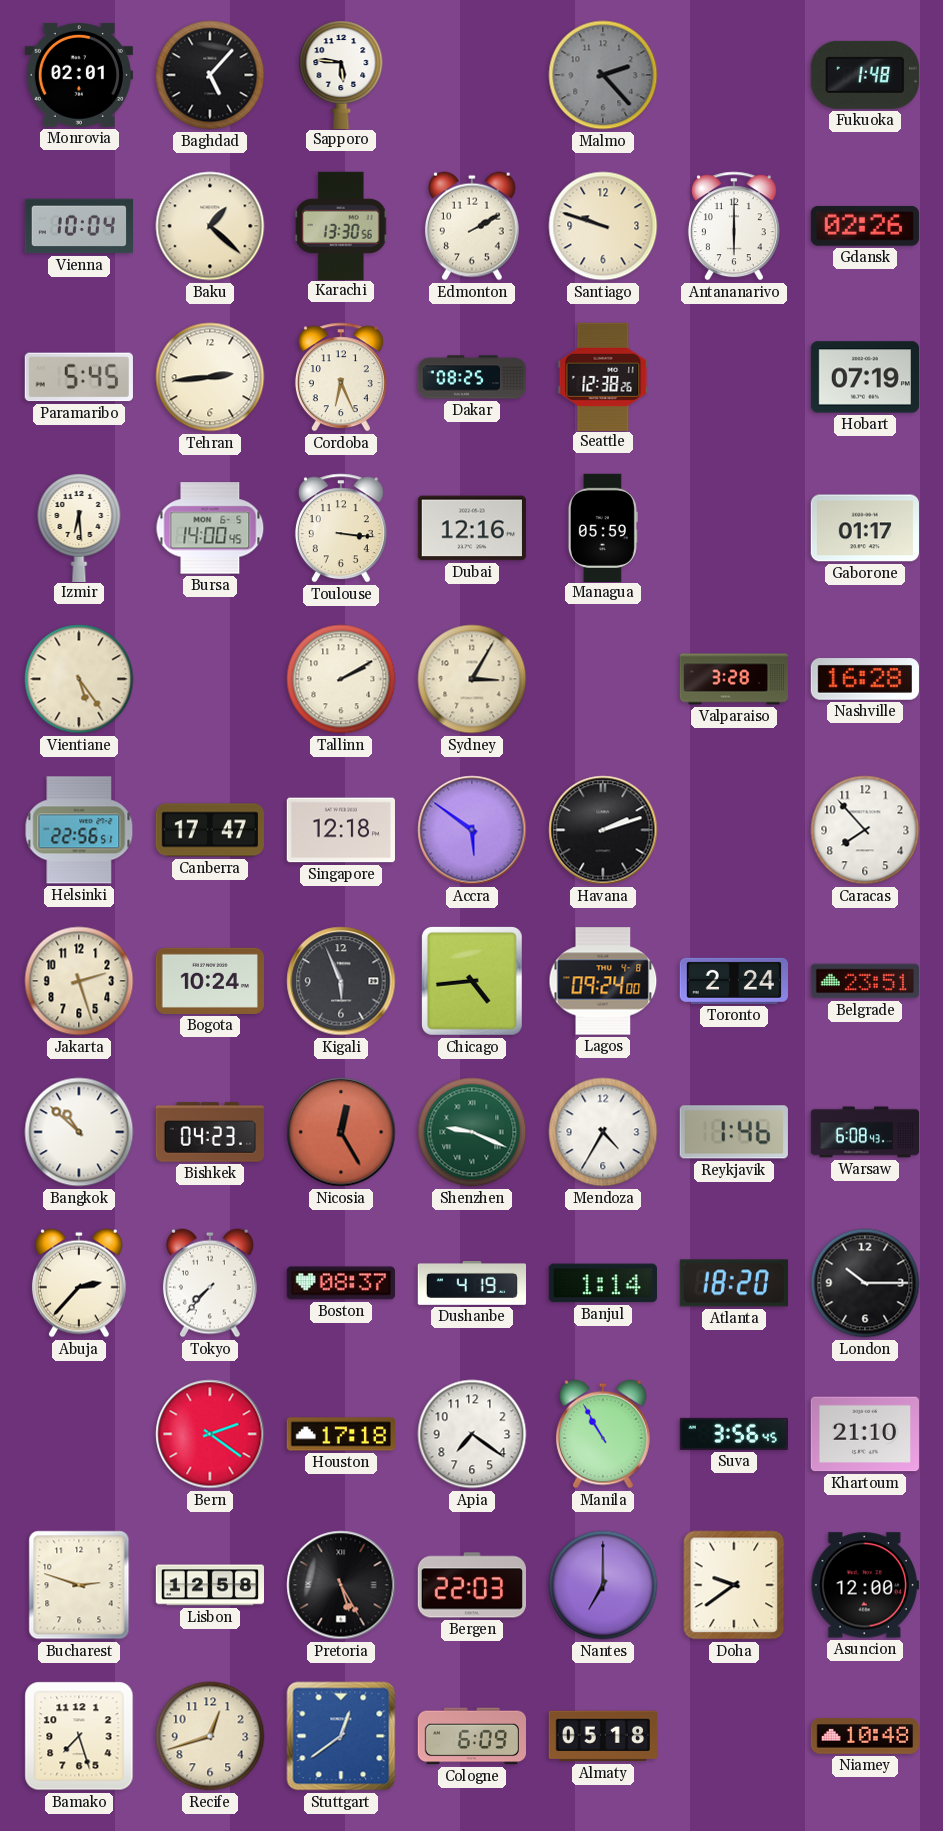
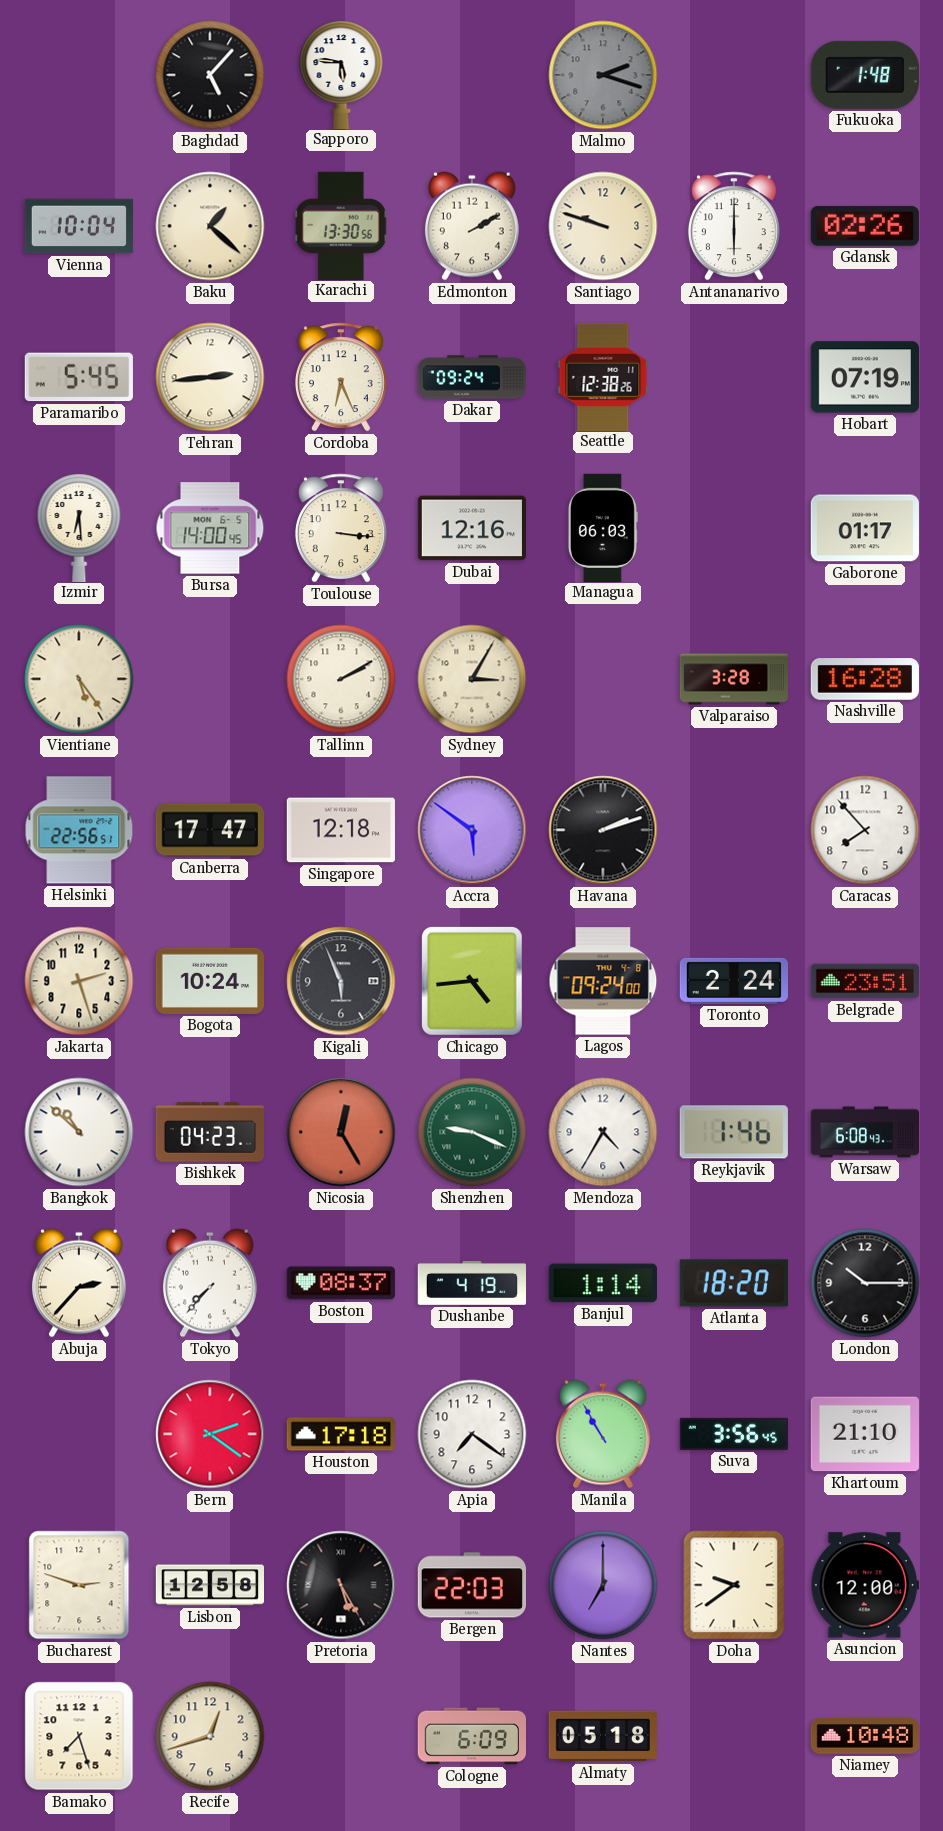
Monrovia: 02:01 -> none
Malmo: 2:23 -> 2:18
Dakar: 08:25 -> 09:24
Managua: 05:59 -> 06:03
Stuttgart: 12:39 -> none
